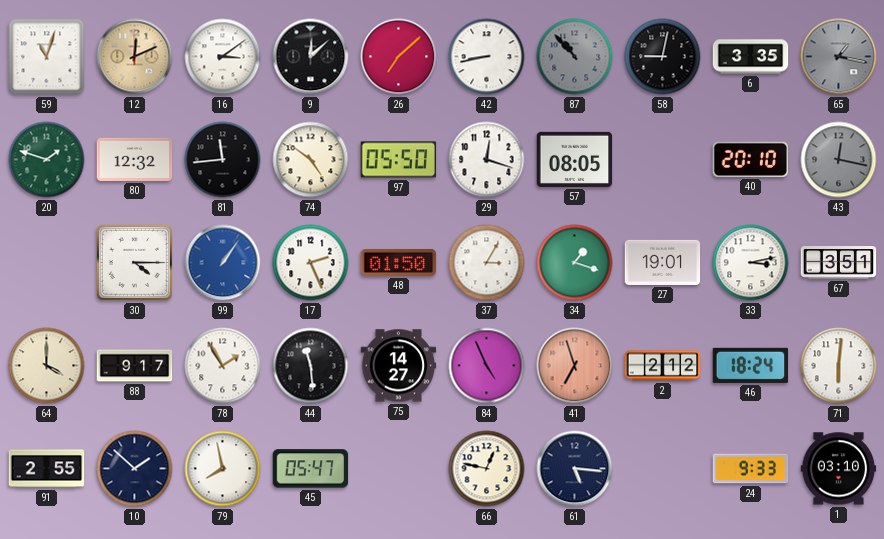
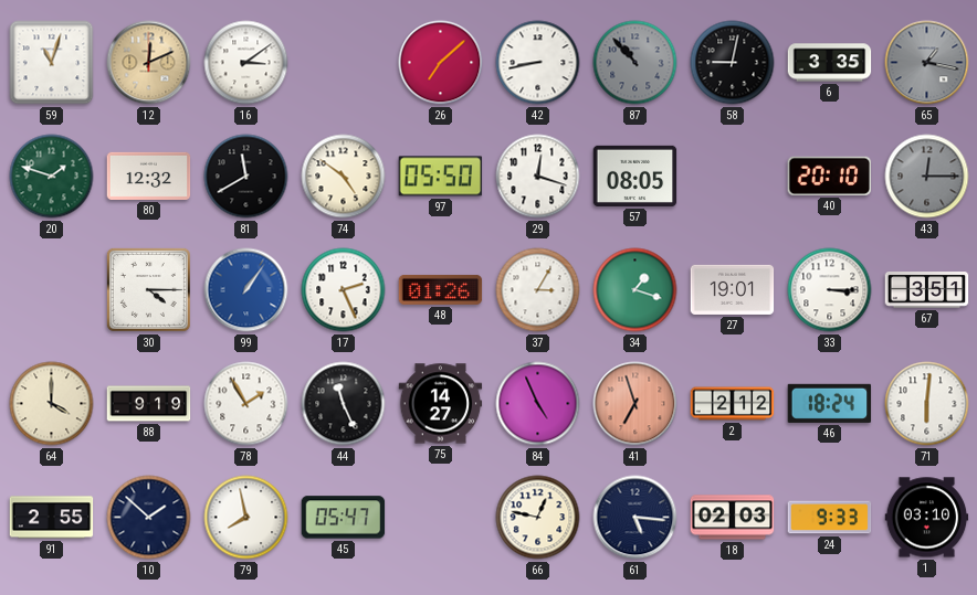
9: 12:08 -> none
81: 11:44 -> 11:40
43: 12:17 -> 12:15
48: 01:50 -> 01:26
33: 3:13 -> 3:15
88: 9:17 -> 9:19
44: 11:29 -> 11:26
18: none -> 02:03
